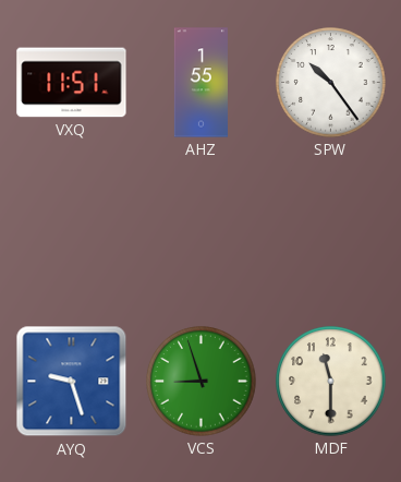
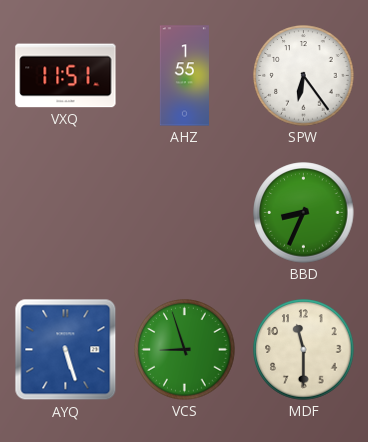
SPW: 10:24 -> 6:24
BBD: none -> 8:34
AYQ: 9:27 -> 5:27
